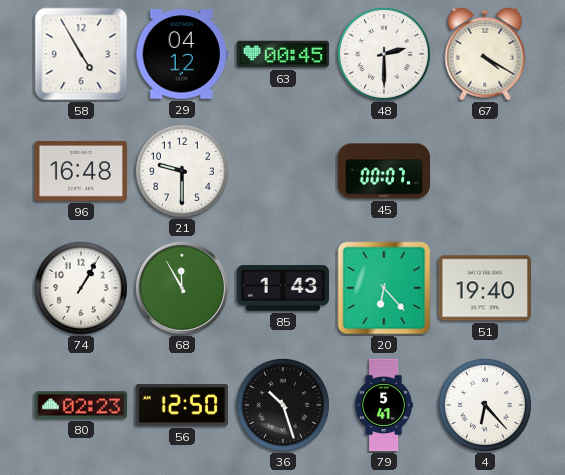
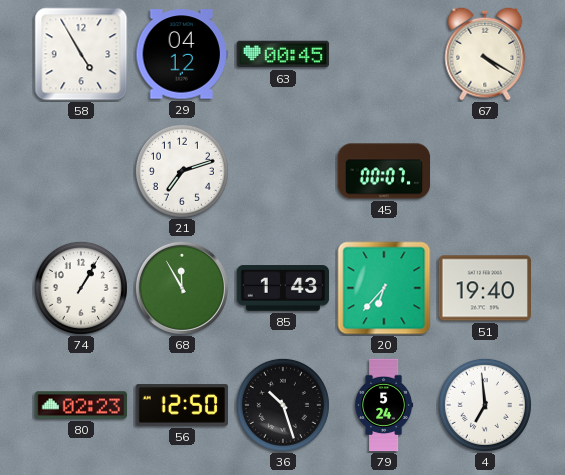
48: 2:30 -> none
96: 16:48 -> none
21: 9:30 -> 7:12
20: 6:23 -> 6:37
79: 5:41 -> 5:24
4: 6:23 -> 6:59
